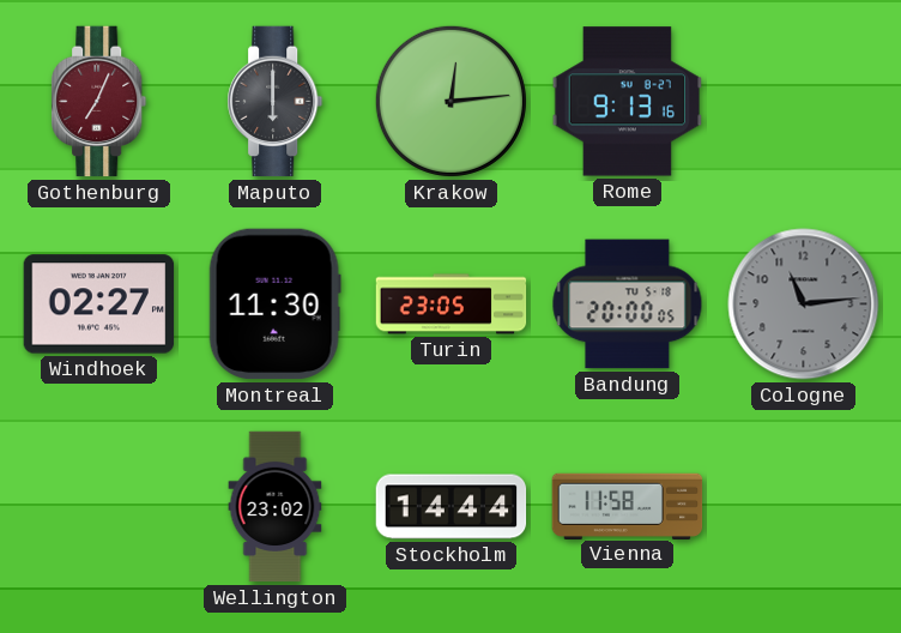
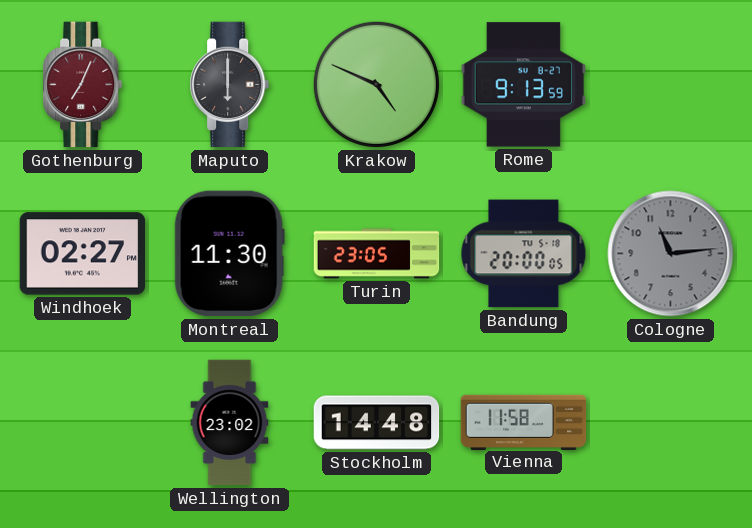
Krakow: 12:14 -> 4:49
Rome: 9:13:16 -> 9:13:59
Stockholm: 14:44 -> 14:48
